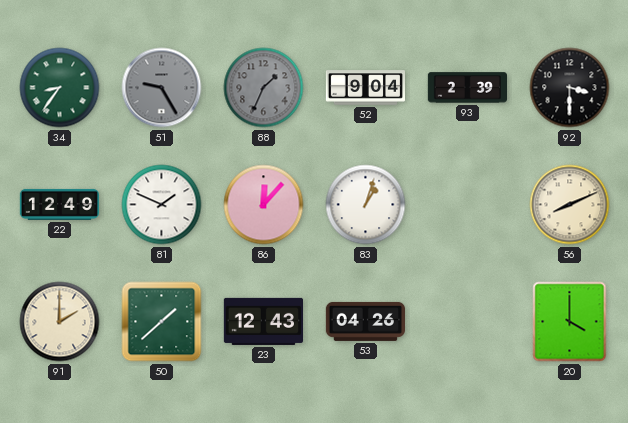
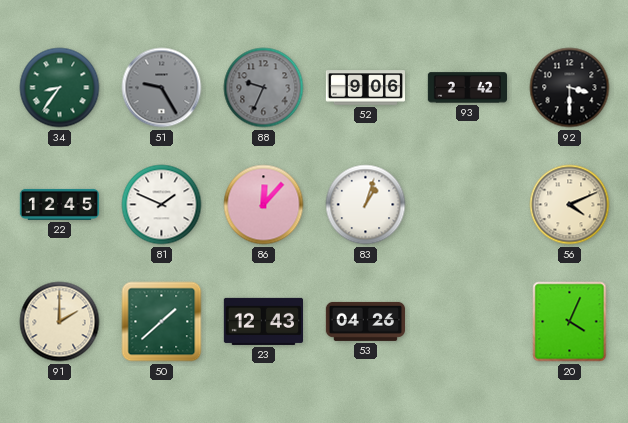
88: 1:34 -> 9:34
52: 9:04 -> 9:06
93: 2:39 -> 2:42
22: 12:49 -> 12:45
56: 8:11 -> 4:11
20: 4:00 -> 4:04
